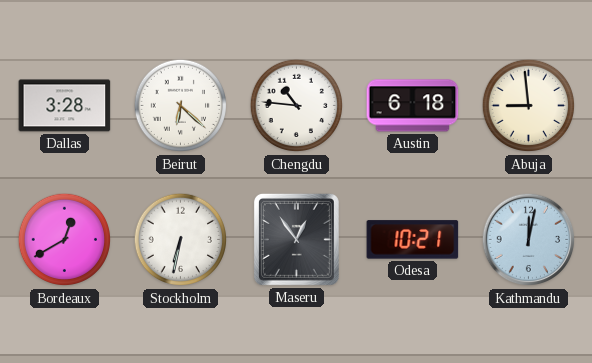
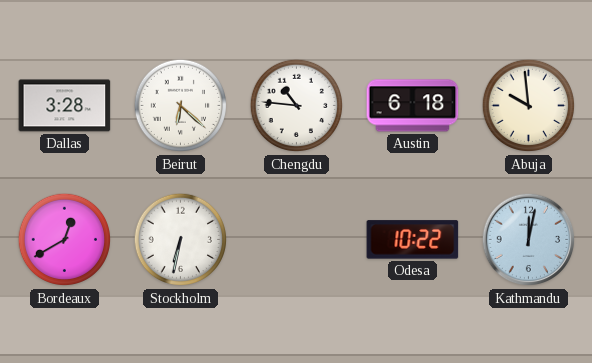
Abuja: 8:59 -> 9:59
Maseru: 12:54 -> none
Odesa: 10:21 -> 10:22
